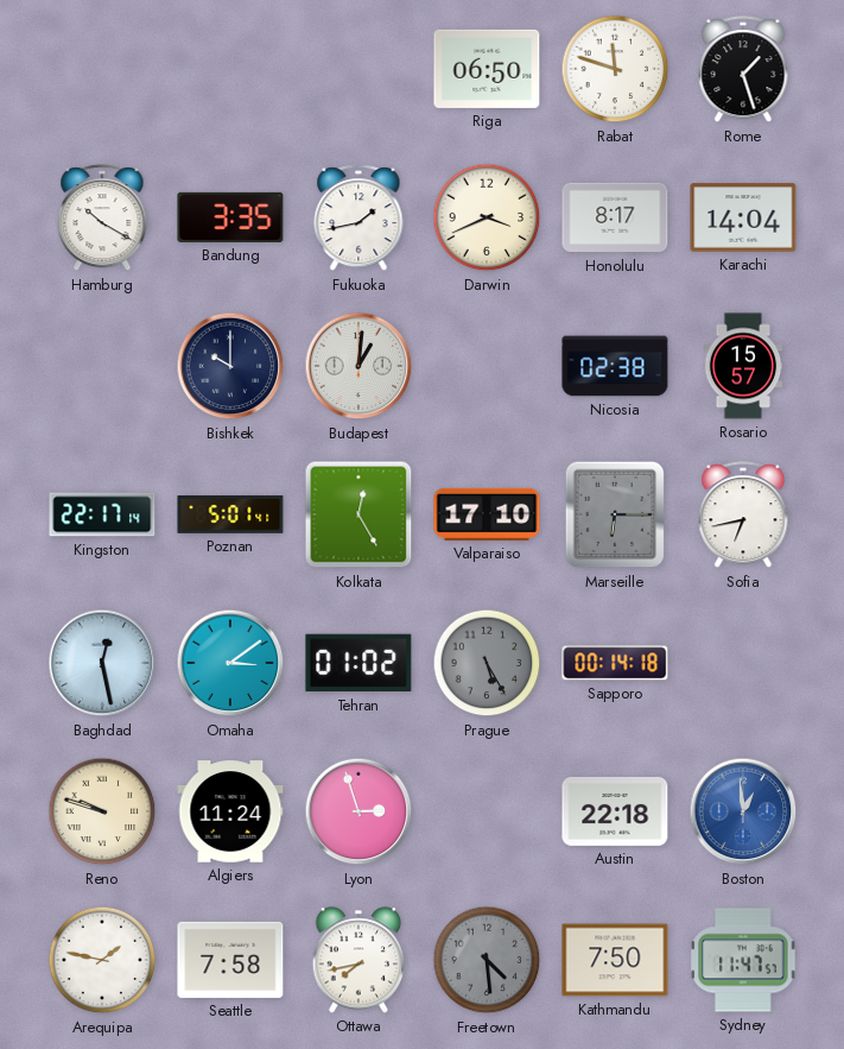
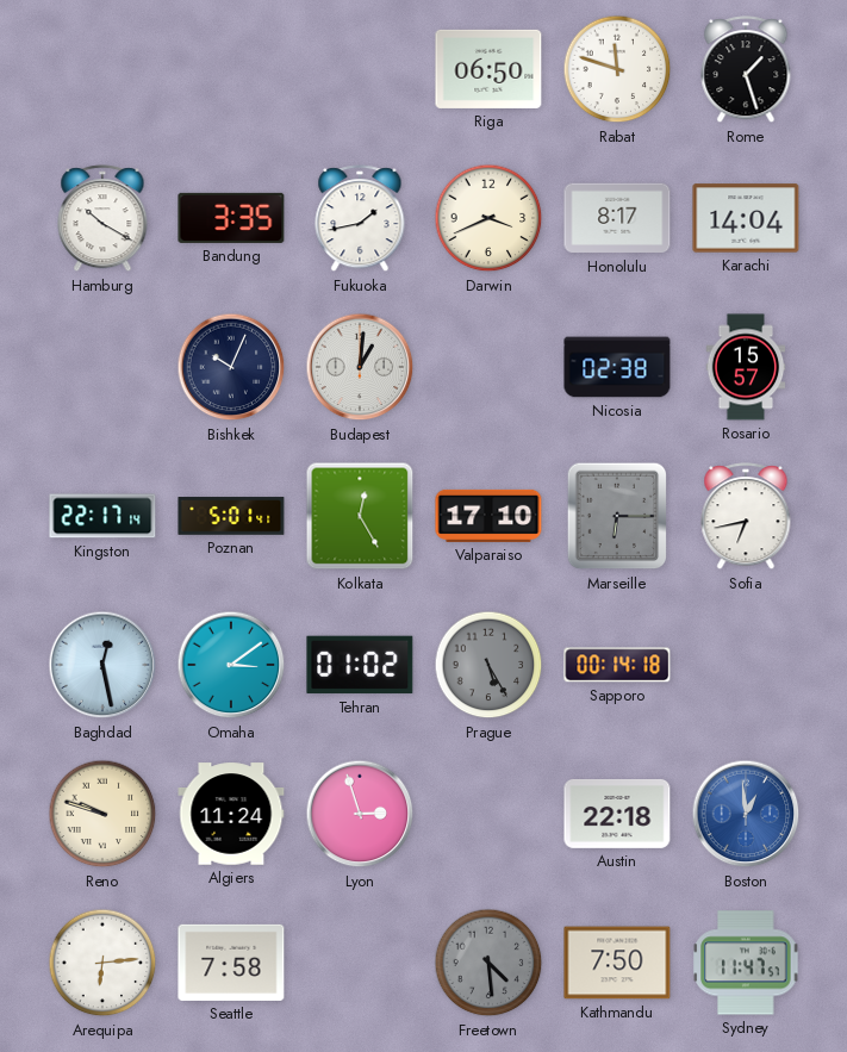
Bishkek: 10:00 -> 10:04
Arequipa: 1:47 -> 6:14
Ottawa: 7:43 -> none
